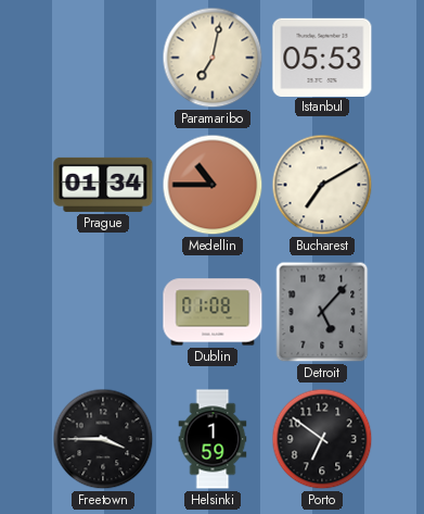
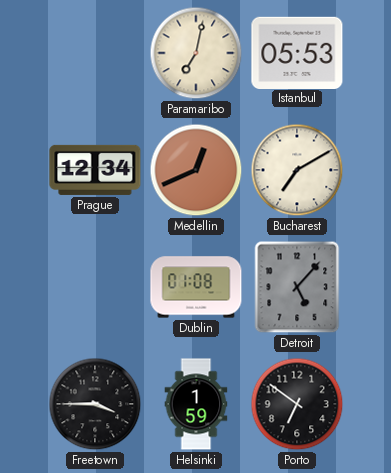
Prague: 01:34 -> 12:34
Medellin: 10:45 -> 12:41
